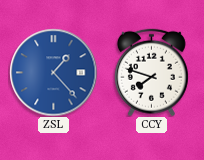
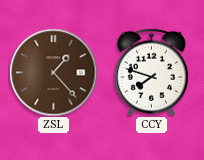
ZSL dial: blue -> brown
